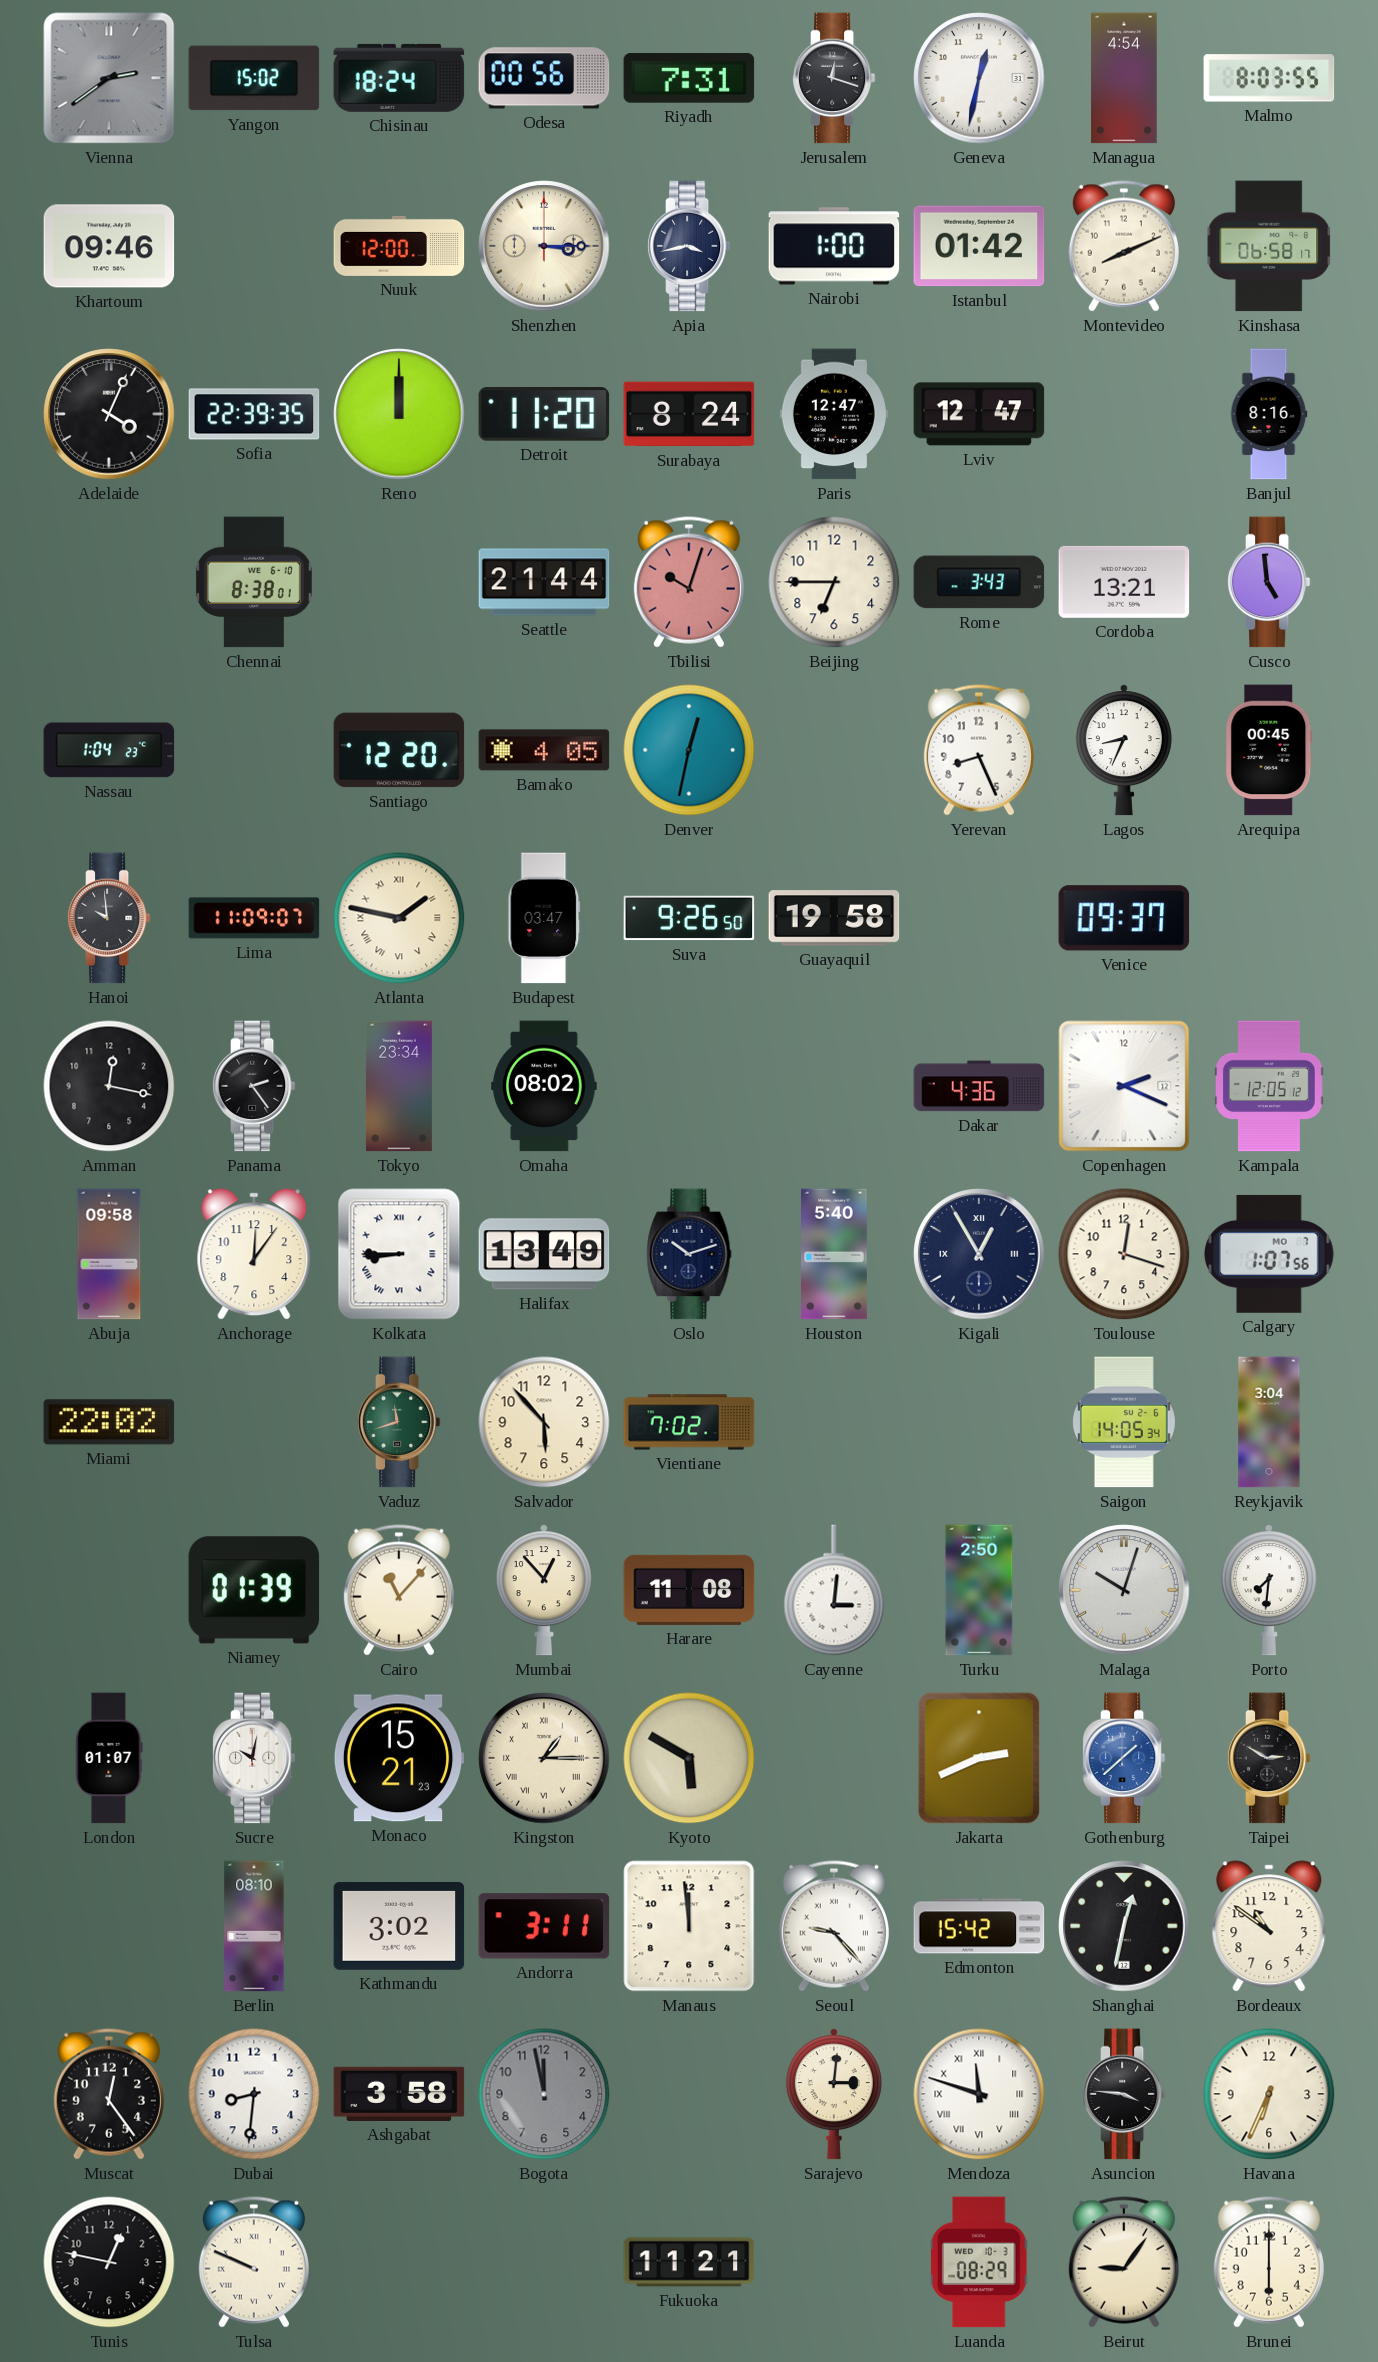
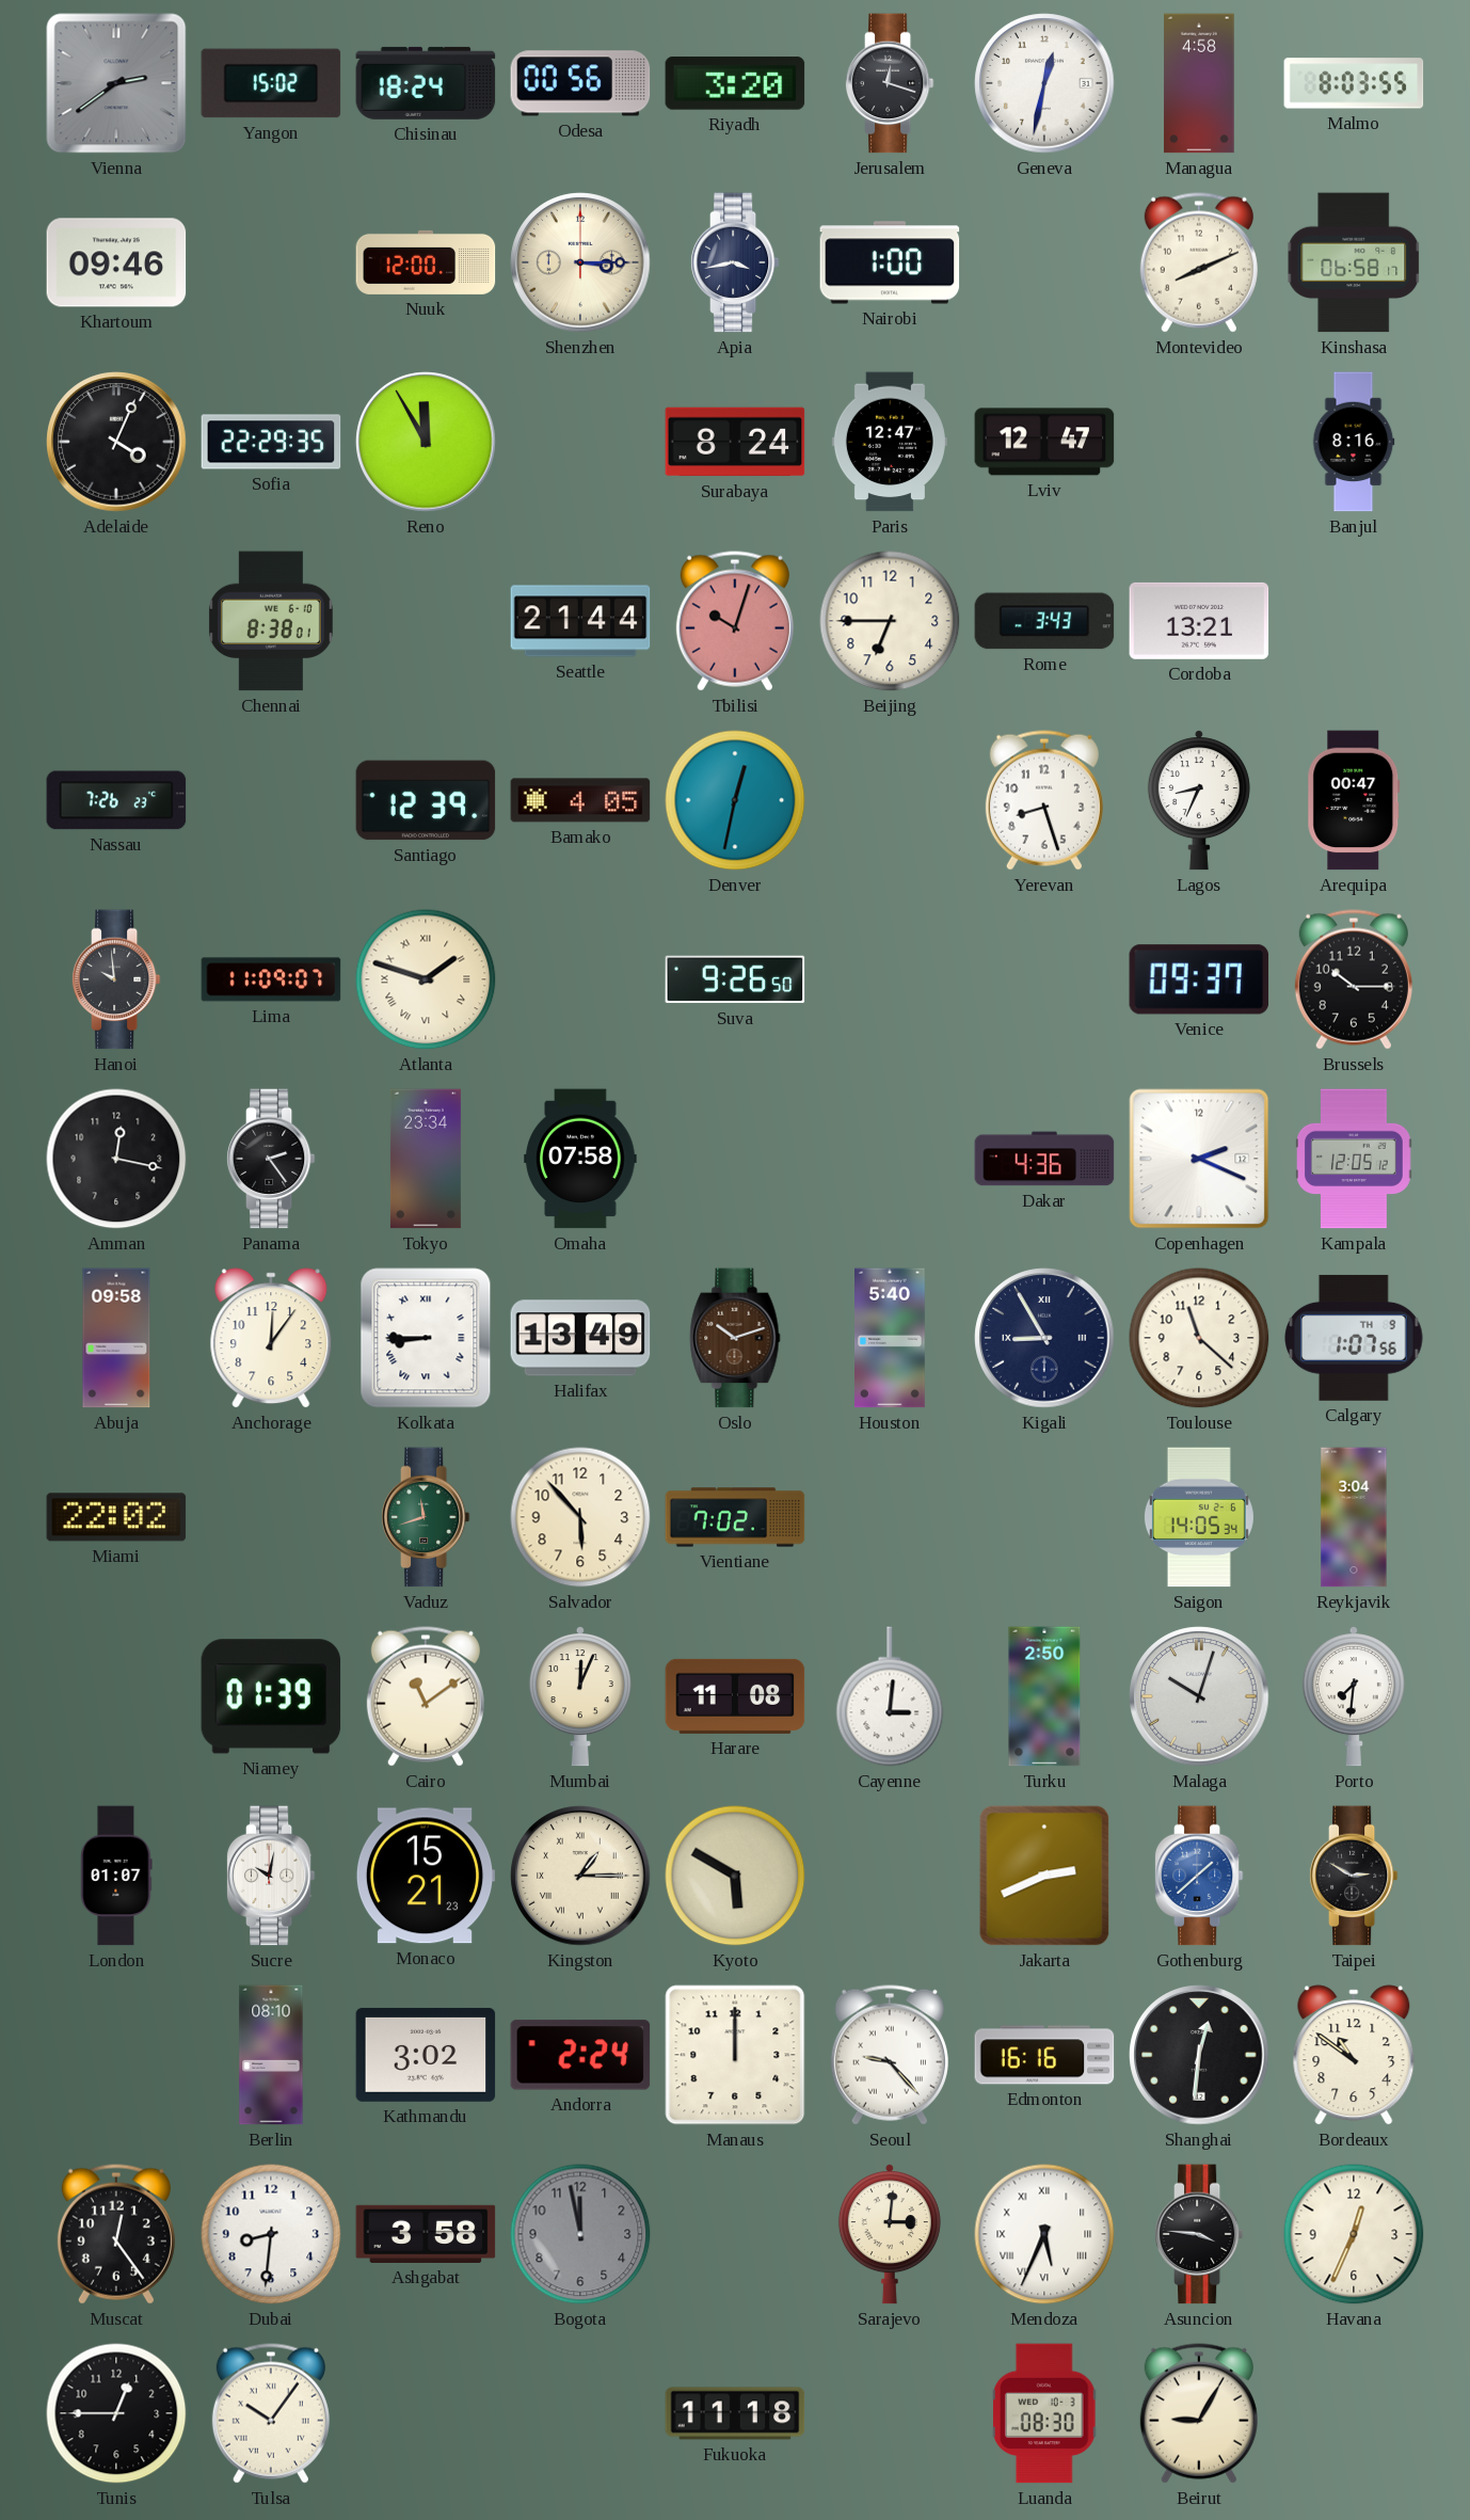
Riyadh: 7:31 -> 3:20
Managua: 4:54 -> 4:58
Istanbul: 01:42 -> none
Sofia: 22:39 -> 22:29
Reno: 12:00 -> 11:55
Detroit: 11:20 -> none
Cusco: 4:59 -> none
Nassau: 1:04 -> 7:26
Santiago: 12:20 -> 12:39
Yerevan: 8:26 -> 8:27
Arequipa: 00:45 -> 00:47
Atlanta: 1:47 -> 1:48
Budapest: 03:47 -> none
Guayaquil: 19:58 -> none
Brussels: none -> 10:15
Omaha: 08:02 -> 07:58
Oslo dial: navy -> brown
Kigali: 12:55 -> 8:55
Toulouse: 12:18 -> 11:22
Calgary date: MO 7 -> TH 9
Cairo: 11:07 -> 11:09
Mumbai: 12:53 -> 12:04
Andorra: 3:11 -> 2:24
Manaus: 11:59 -> 12:00
Edmonton: 15:42 -> 16:16
Shanghai: 12:32 -> 12:31
Mendoza: 11:48 -> 5:34
Havana: 6:34 -> 12:34
Tunis: 12:47 -> 12:45
Tulsa: 9:49 -> 10:06
Fukuoka: 11:21 -> 11:18
Luanda: 08:29 -> 08:30
Beirut: 9:06 -> 9:05
Brunei: 6:00 -> none
